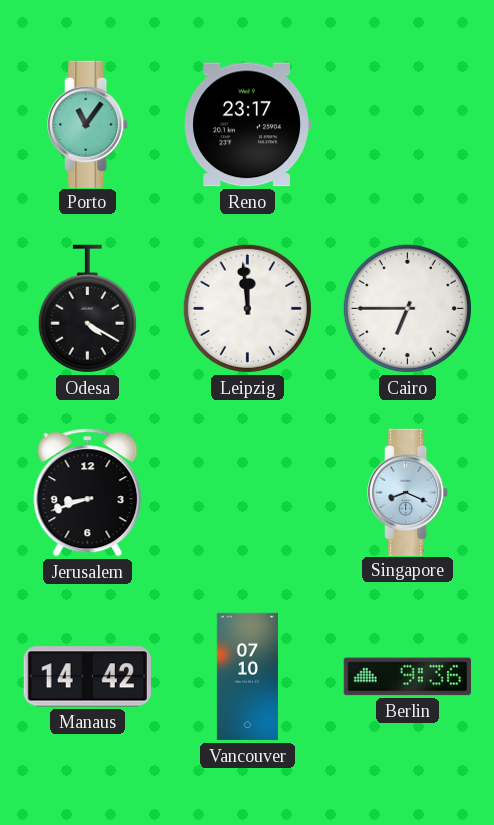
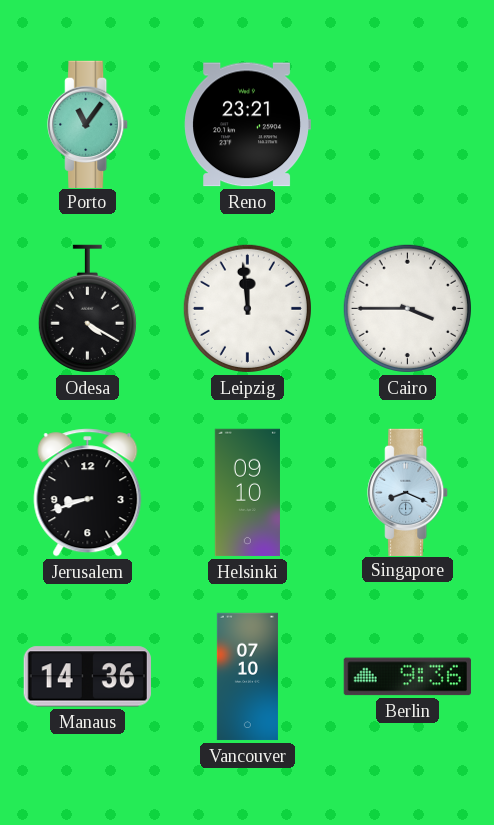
Reno: 23:17 -> 23:21
Cairo: 6:45 -> 3:45
Helsinki: none -> 09:10
Manaus: 14:42 -> 14:36
